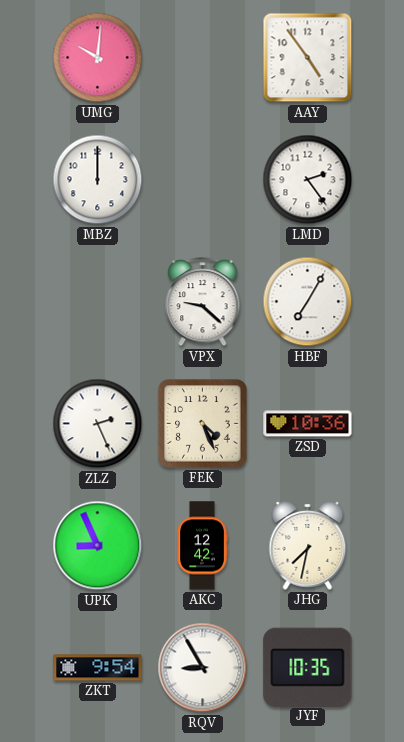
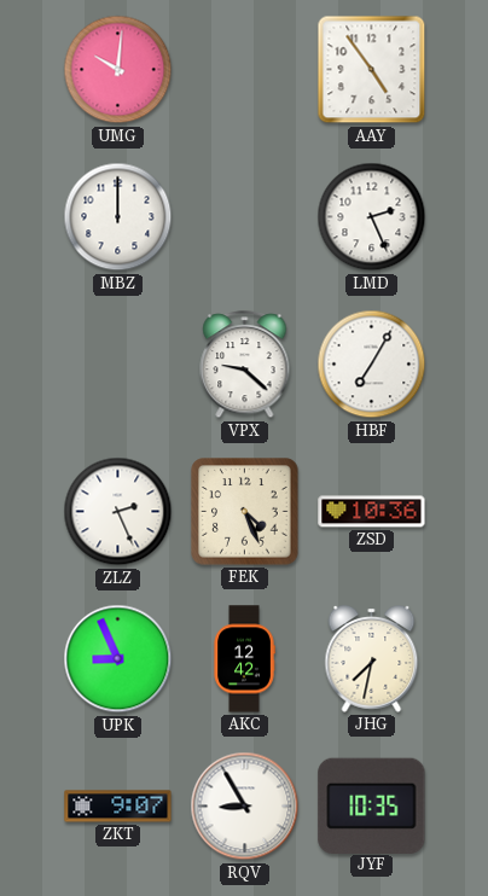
LMD: 2:24 -> 2:26
ZKT: 9:54 -> 9:07
